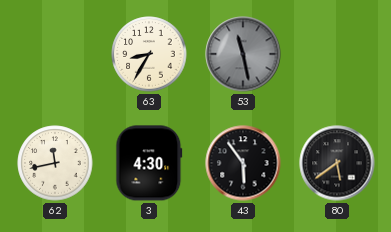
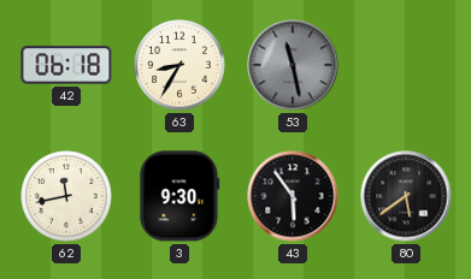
42: none -> 06:18
3: 4:30 -> 9:30
